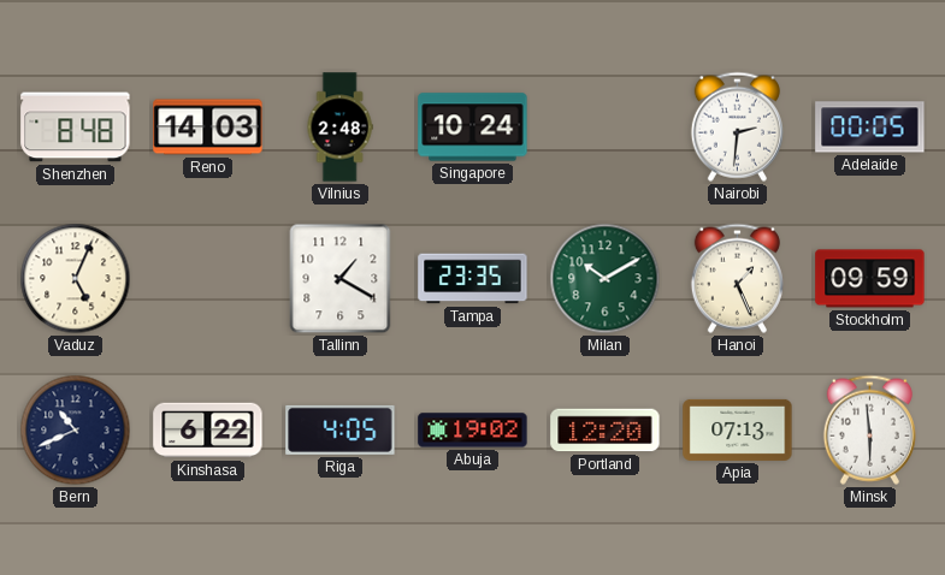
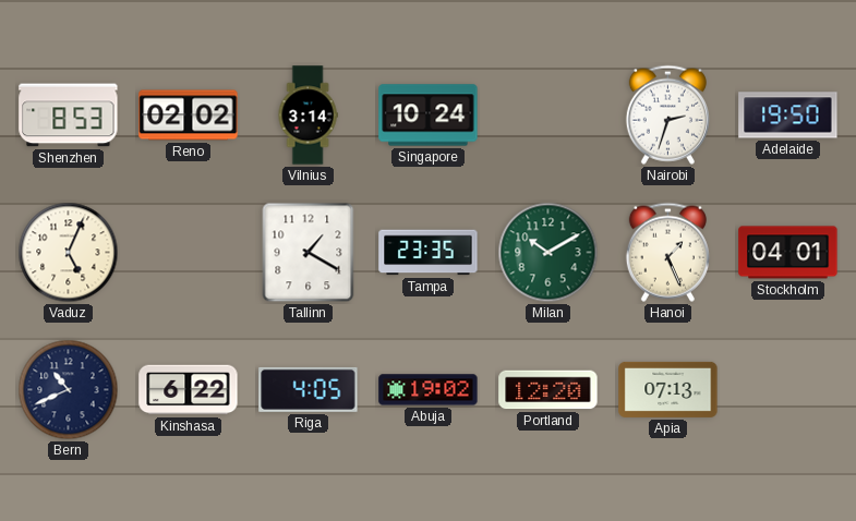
Shenzhen: 8:48 -> 8:53
Reno: 14:03 -> 02:02
Vilnius: 2:48 -> 3:14
Nairobi: 2:31 -> 2:33
Adelaide: 00:05 -> 19:50
Stockholm: 09:59 -> 04:01
Minsk: 5:59 -> none
